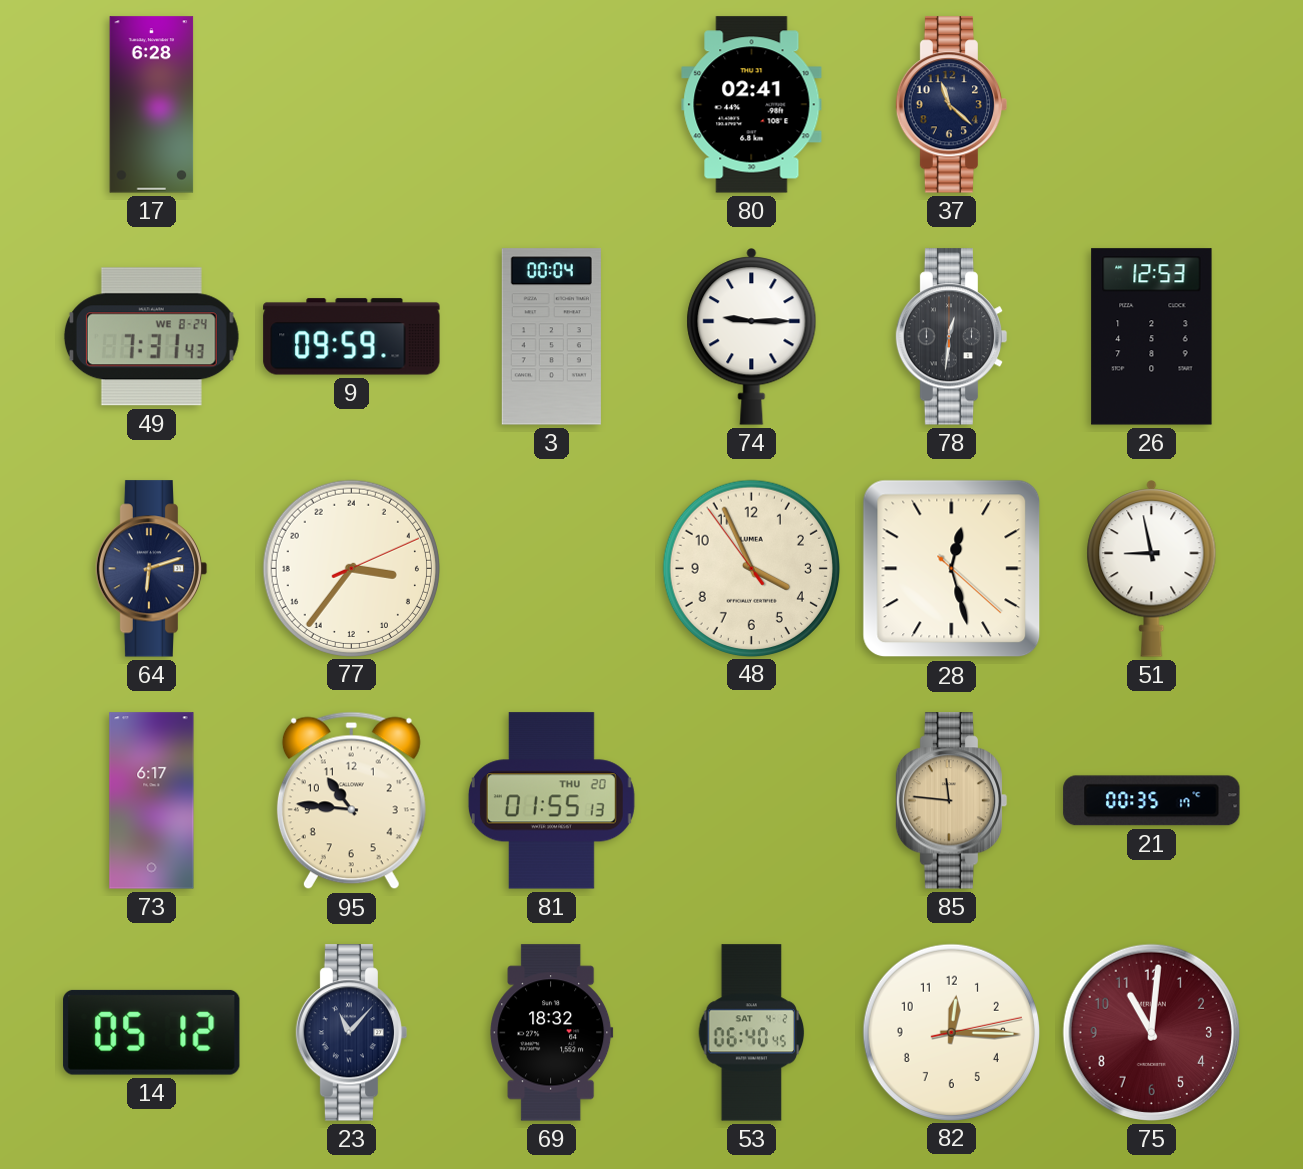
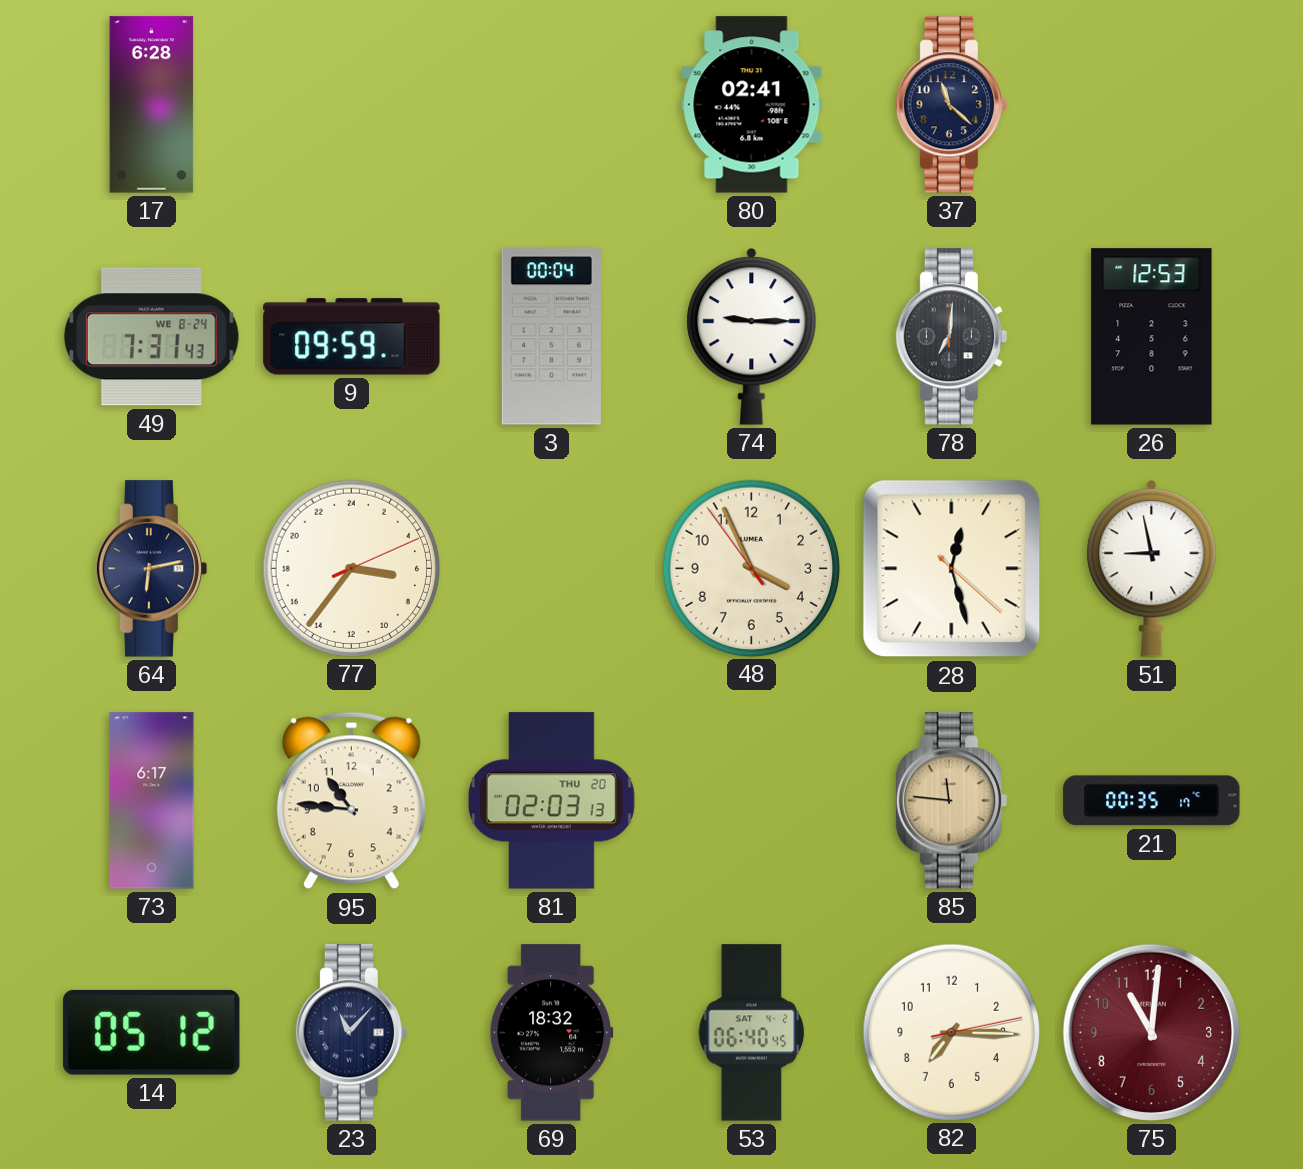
78: 12:31 -> 7:01
64: 6:12 -> 6:13
81: 01:55 -> 02:03
82: 12:15 -> 7:15
